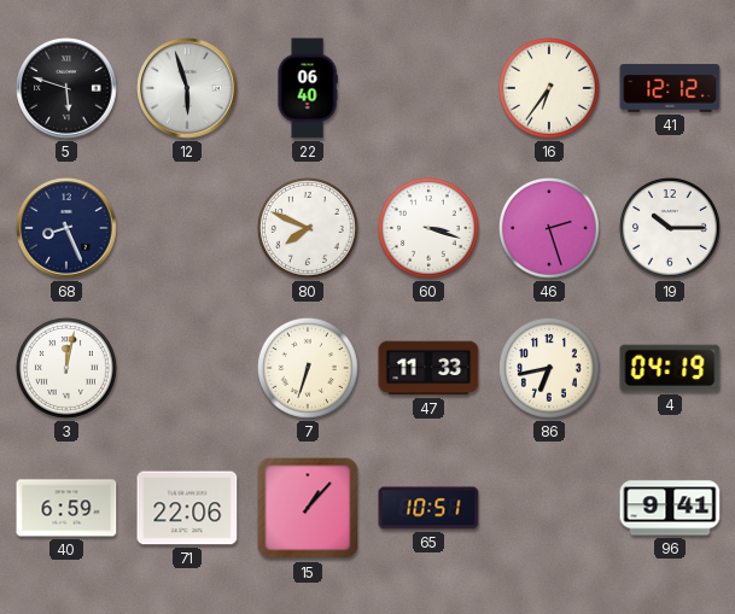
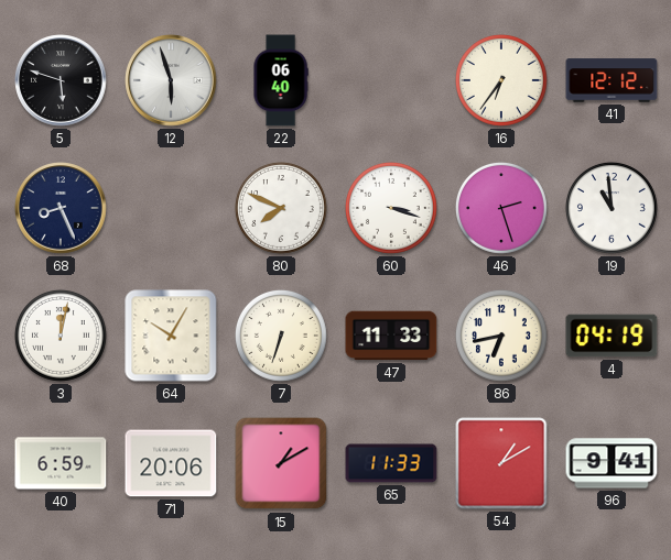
19: 10:15 -> 10:59
64: none -> 10:05
71: 22:06 -> 20:06
15: 1:07 -> 1:10
65: 10:51 -> 11:33
54: none -> 1:10
